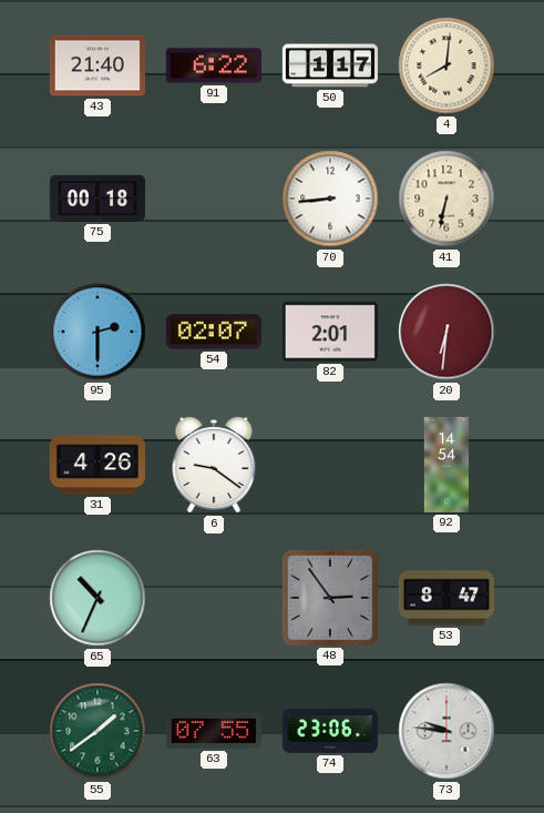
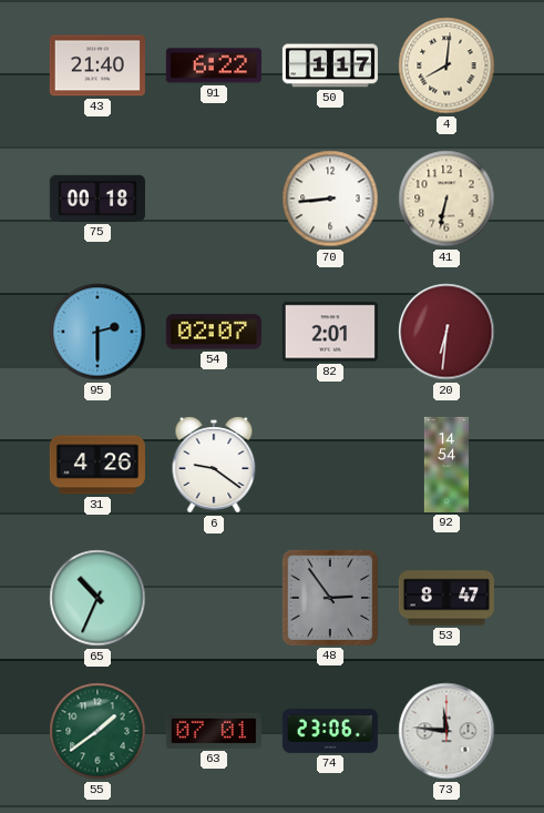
63: 07:55 -> 07:01
73: 9:46 -> 11:46
